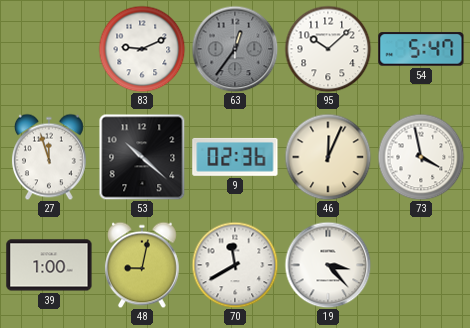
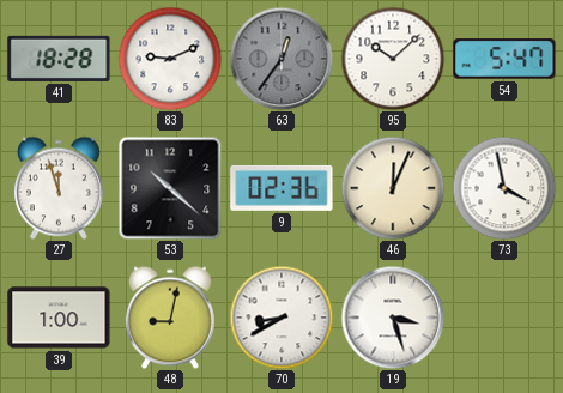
41: none -> 18:28
70: 11:40 -> 8:40
19: 3:23 -> 3:27
